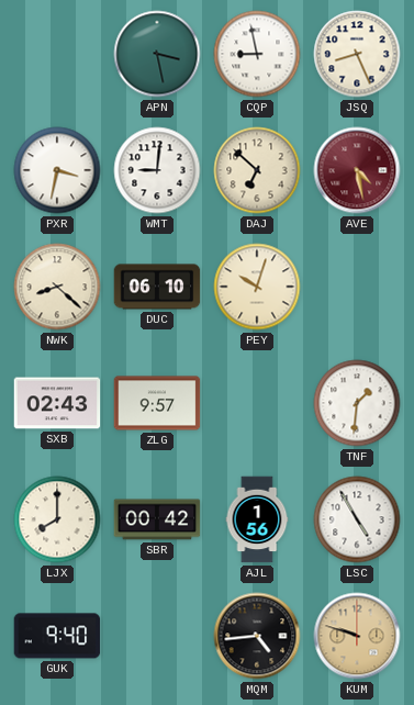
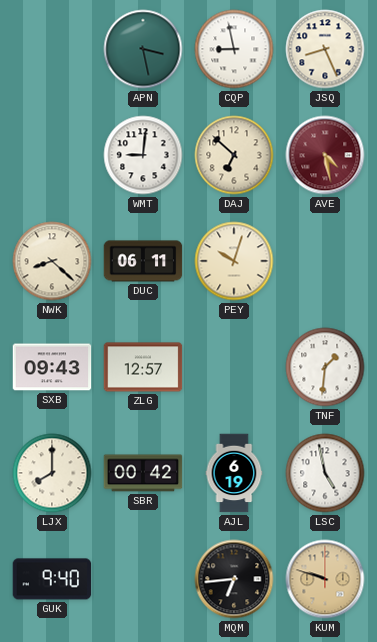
PXR: 3:32 -> none
DUC: 06:10 -> 06:11
SXB: 02:43 -> 09:43
ZLG: 9:57 -> 12:57
AJL: 1:56 -> 6:19
LSC: 4:55 -> 4:58
MQM: 4:44 -> 6:44
